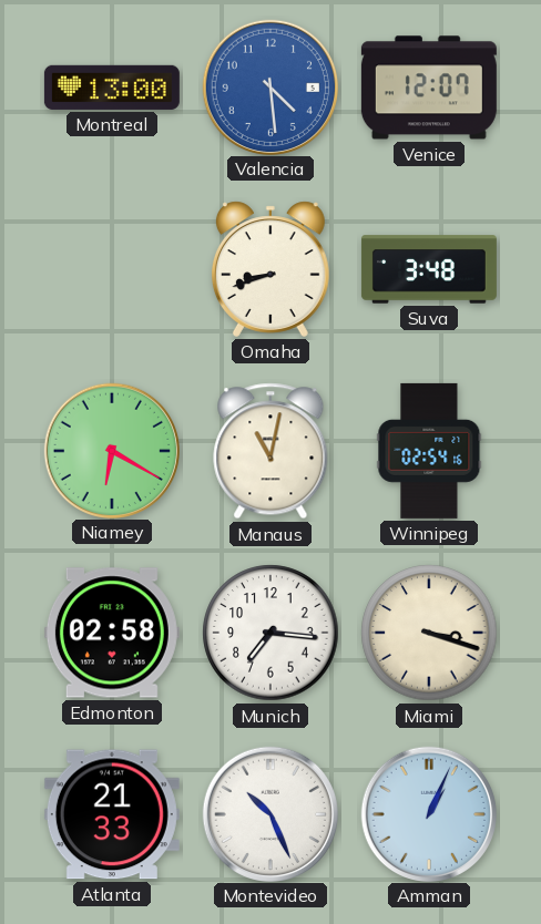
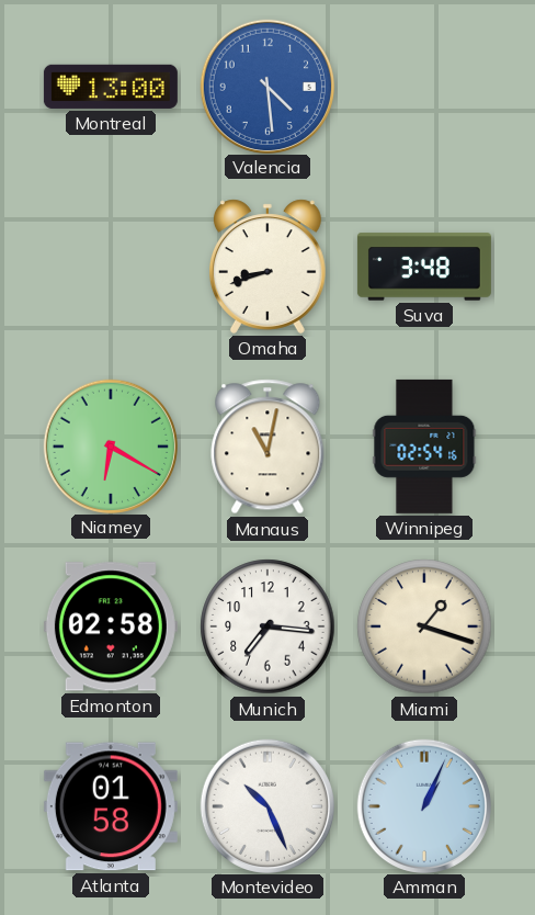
Venice: 12:07 -> none
Miami: 3:18 -> 1:18
Atlanta: 21:33 -> 01:58
